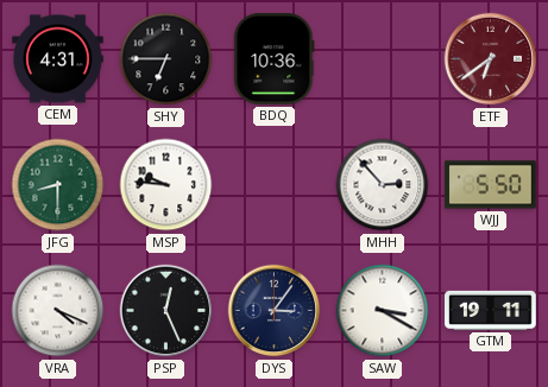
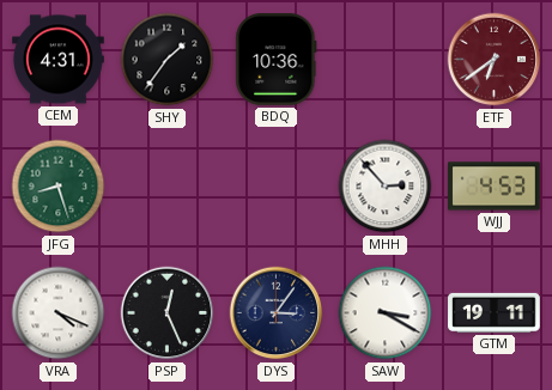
SHY: 6:45 -> 1:36
JFG: 8:30 -> 8:27
MSP: 9:46 -> none
WJJ: 5:50 -> 4:53
